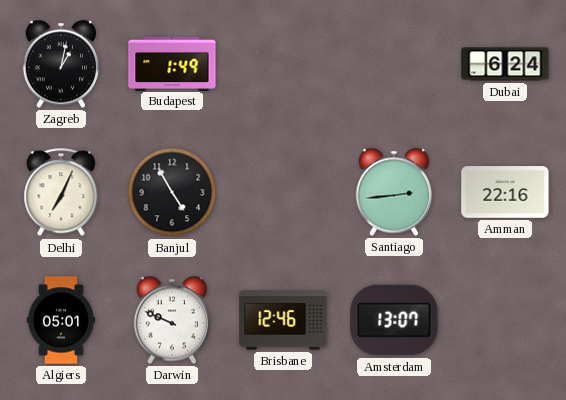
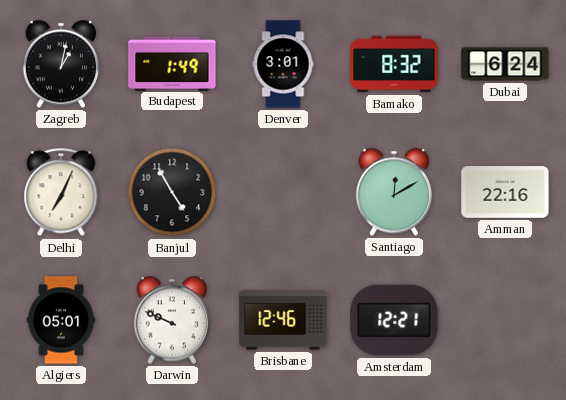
Denver: none -> 3:01
Bamako: none -> 8:32
Santiago: 2:44 -> 12:10
Amsterdam: 13:07 -> 12:21
